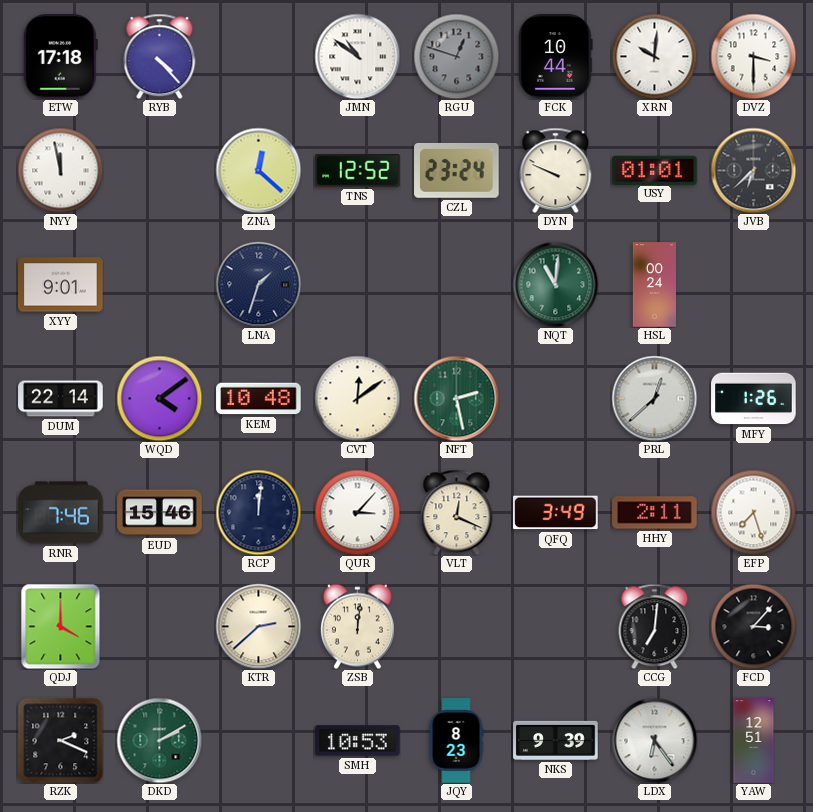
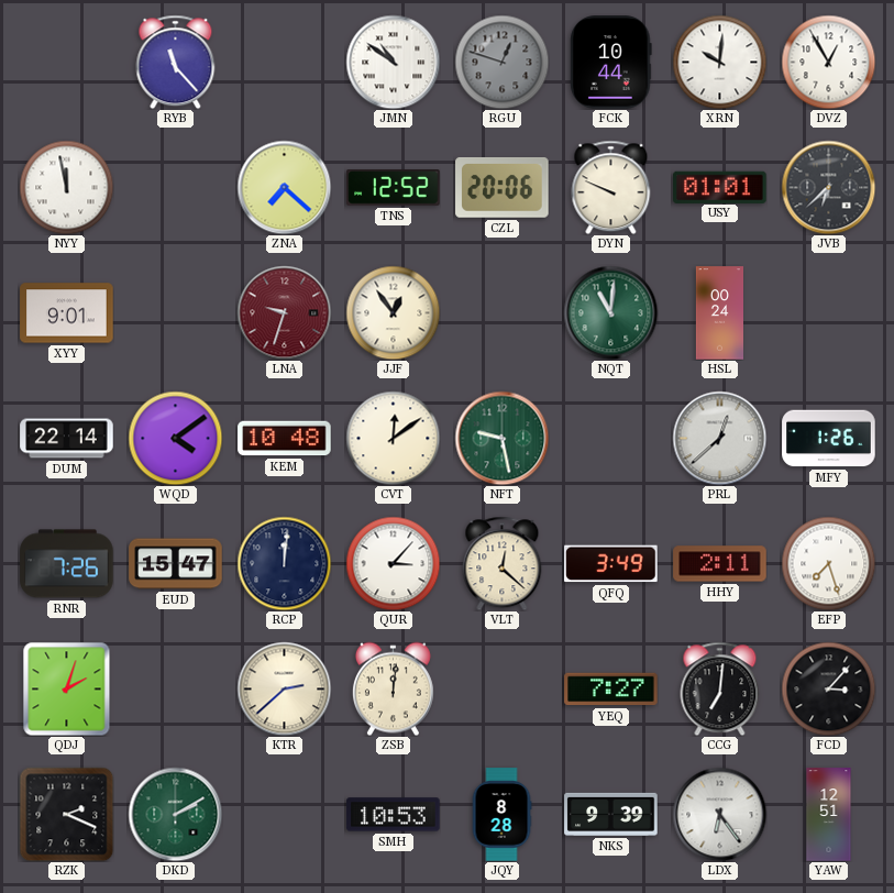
ETW: 17:18 -> none
RYB: 4:23 -> 11:23
DVZ: 3:30 -> 12:55
ZNA: 12:22 -> 7:22
CZL: 23:24 -> 20:06
LNA: 1:33 -> 9:33
LNA dial: navy -> burgundy
JJF: none -> 12:54
NFT: 2:28 -> 9:28
RNR: 7:46 -> 7:26
EUD: 15:46 -> 15:47
VLT: 12:19 -> 12:22
QDJ: 4:00 -> 2:03
YEQ: none -> 7:27
JQY: 8:23 -> 8:28
